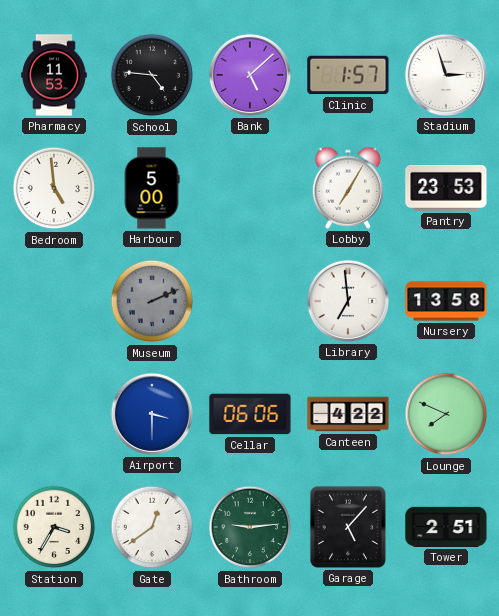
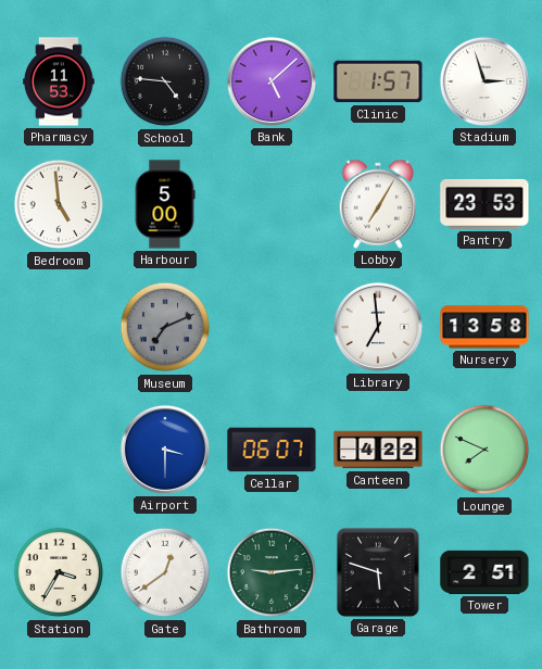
Museum: 2:11 -> 7:11
Cellar: 06:06 -> 06:07
Garage: 5:07 -> 5:48
